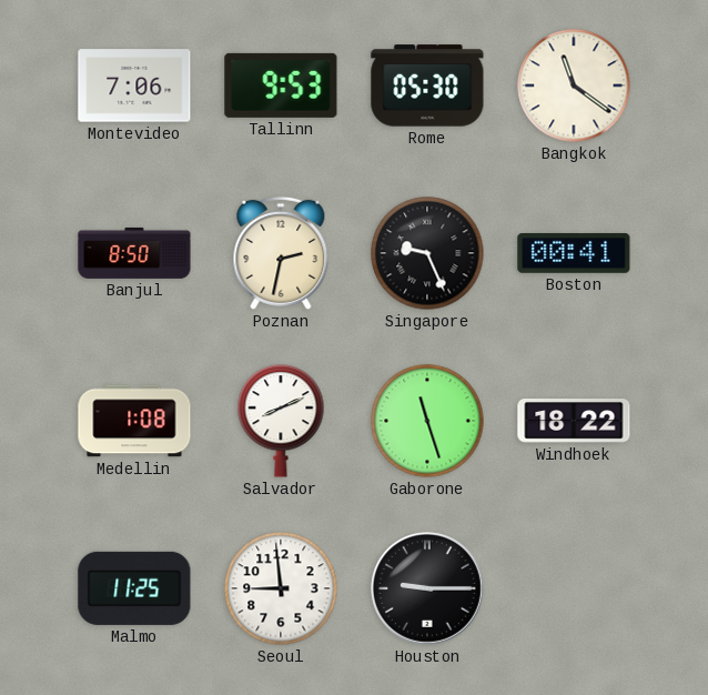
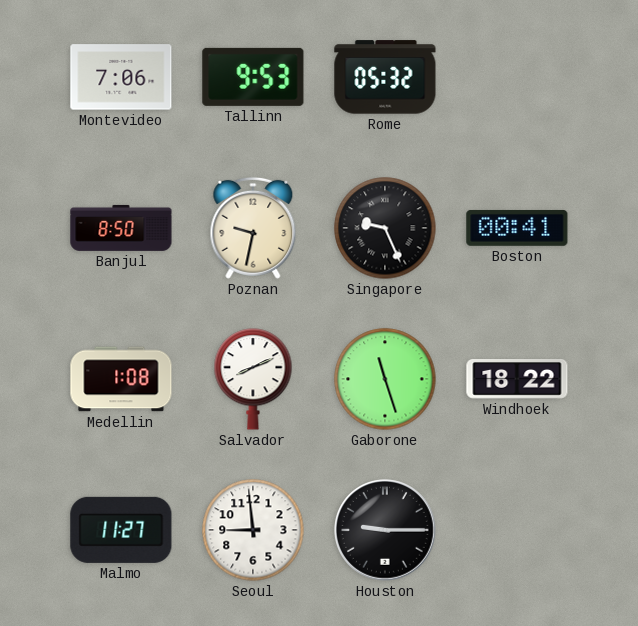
Rome: 05:30 -> 05:32
Bangkok: 11:21 -> none
Poznan: 2:32 -> 9:32
Malmo: 11:25 -> 11:27
